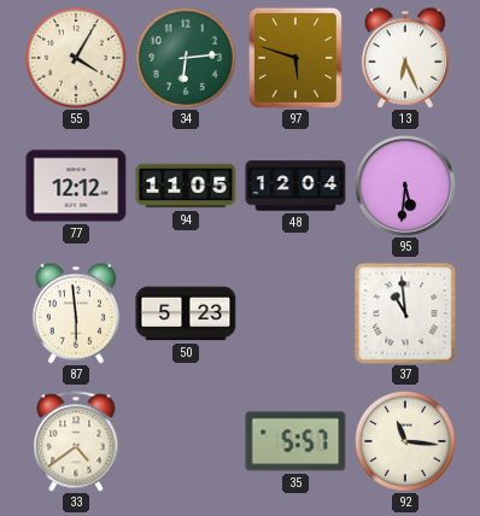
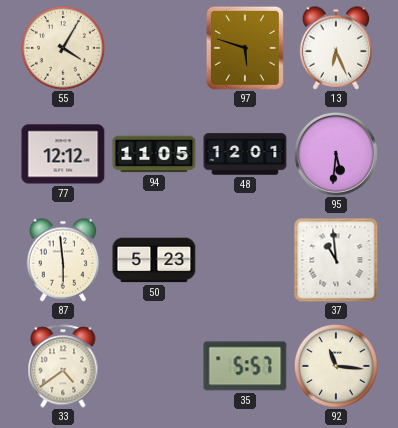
34: 6:14 -> none
48: 12:04 -> 12:01
